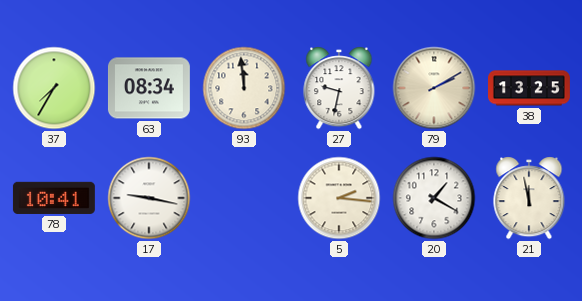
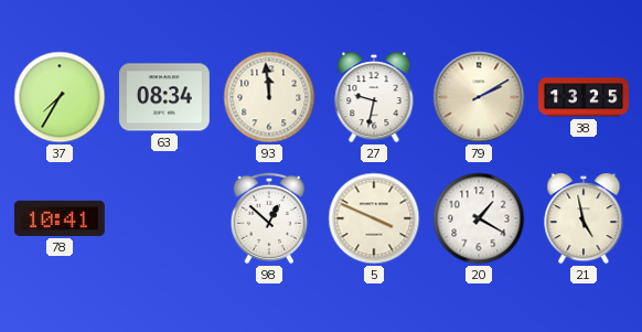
17: 9:17 -> none
98: none -> 12:52
5: 2:16 -> 3:49
21: 11:58 -> 4:58
